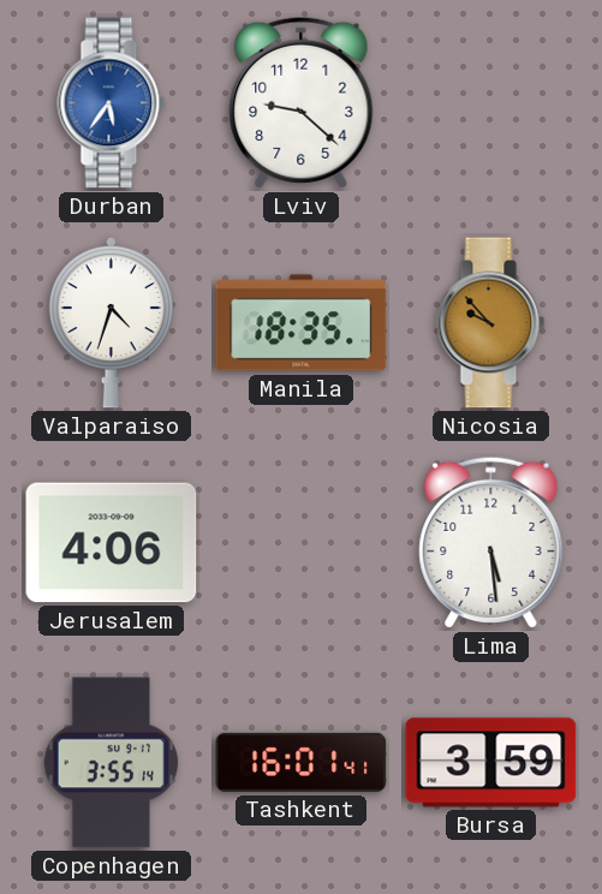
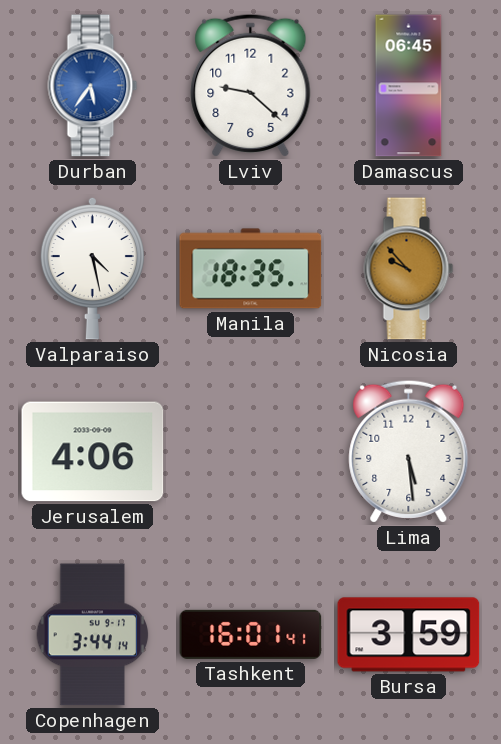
Damascus: none -> 06:45
Valparaiso: 4:33 -> 4:28
Copenhagen: 3:55 -> 3:44
